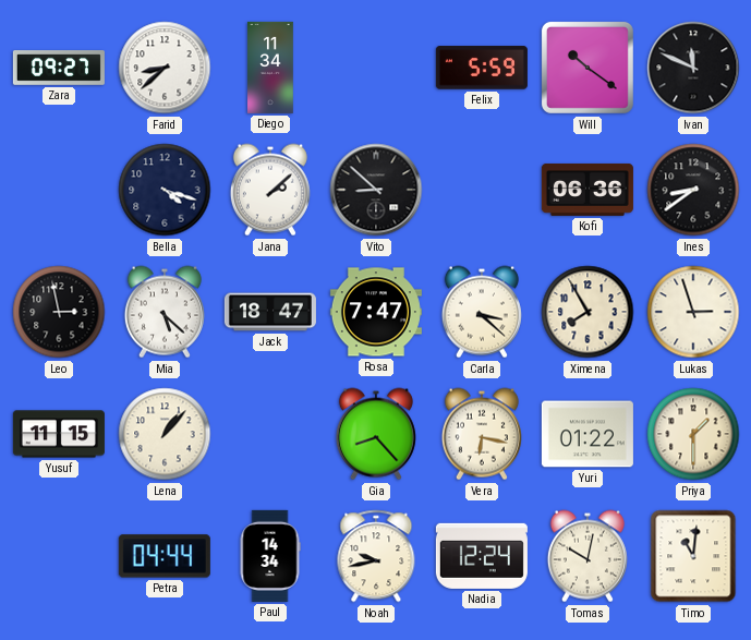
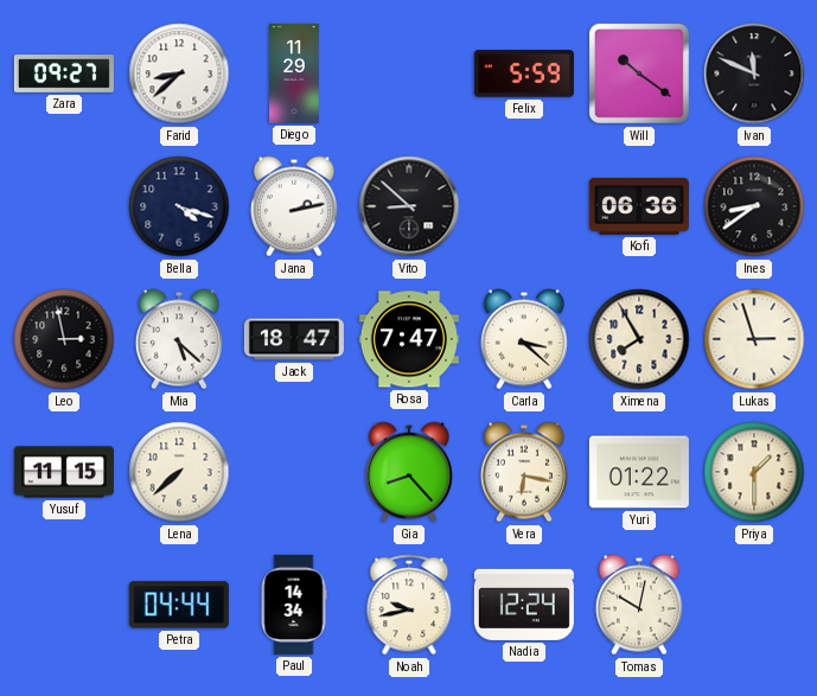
Diego: 11:34 -> 11:29
Jana: 2:08 -> 2:13
Lena: 1:07 -> 7:38
Timo: 11:01 -> none
